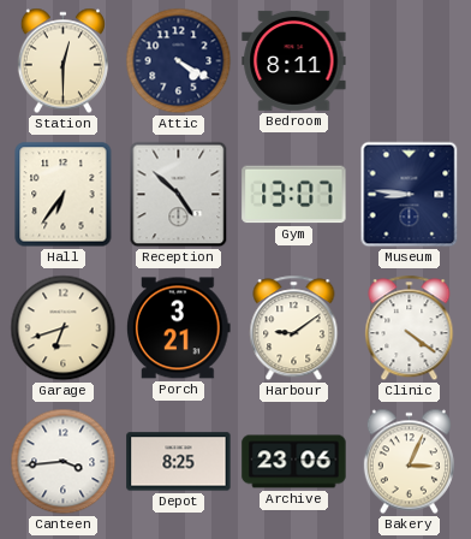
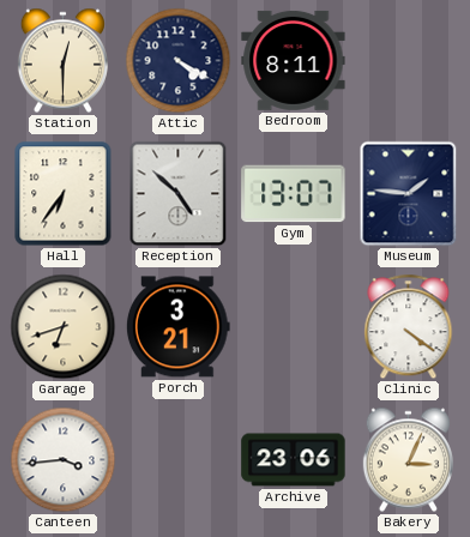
Museum: 8:46 -> 1:46
Harbour: 9:09 -> none
Depot: 8:25 -> none
